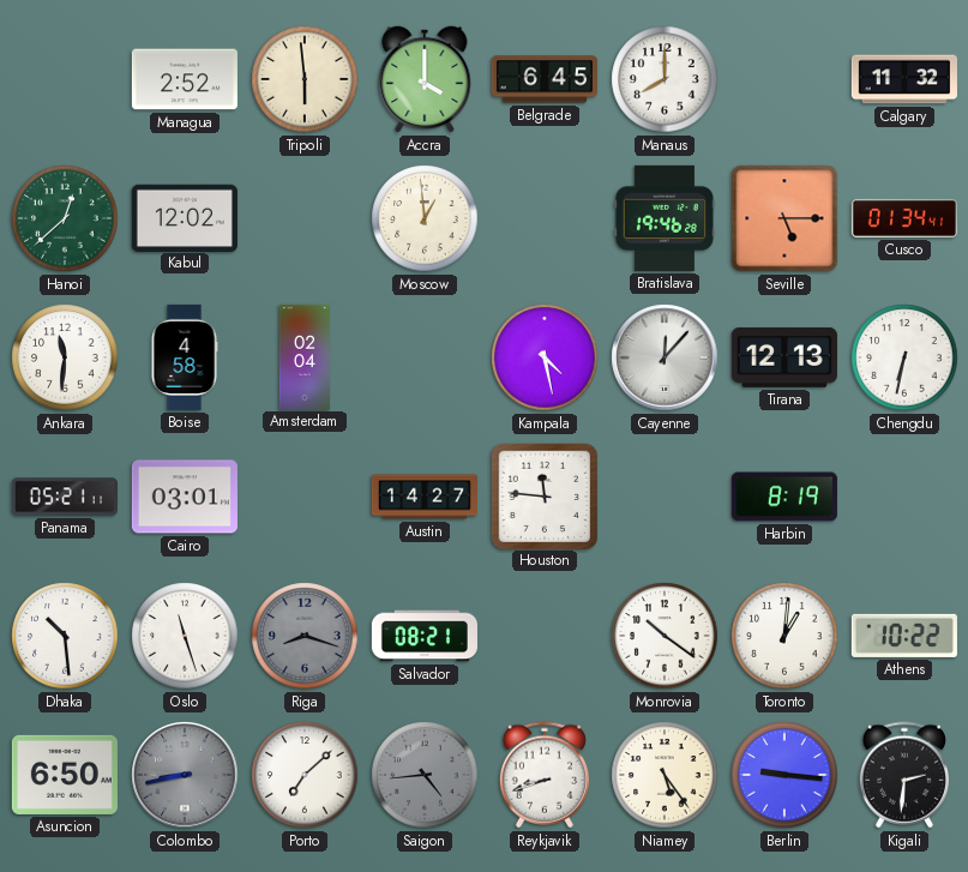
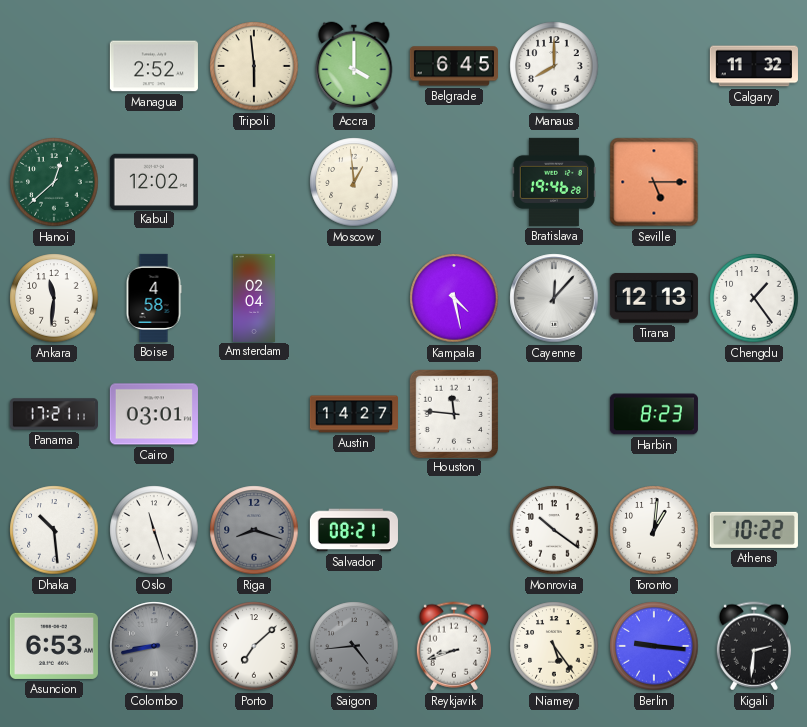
Cusco: 01:34 -> none
Chengdu: 6:32 -> 1:24
Panama: 05:21 -> 17:21
Harbin: 8:19 -> 8:23
Asuncion: 6:50 -> 6:53
